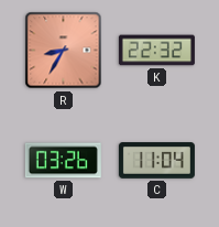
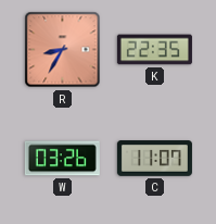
K: 22:32 -> 22:35
C: 11:04 -> 11:07
